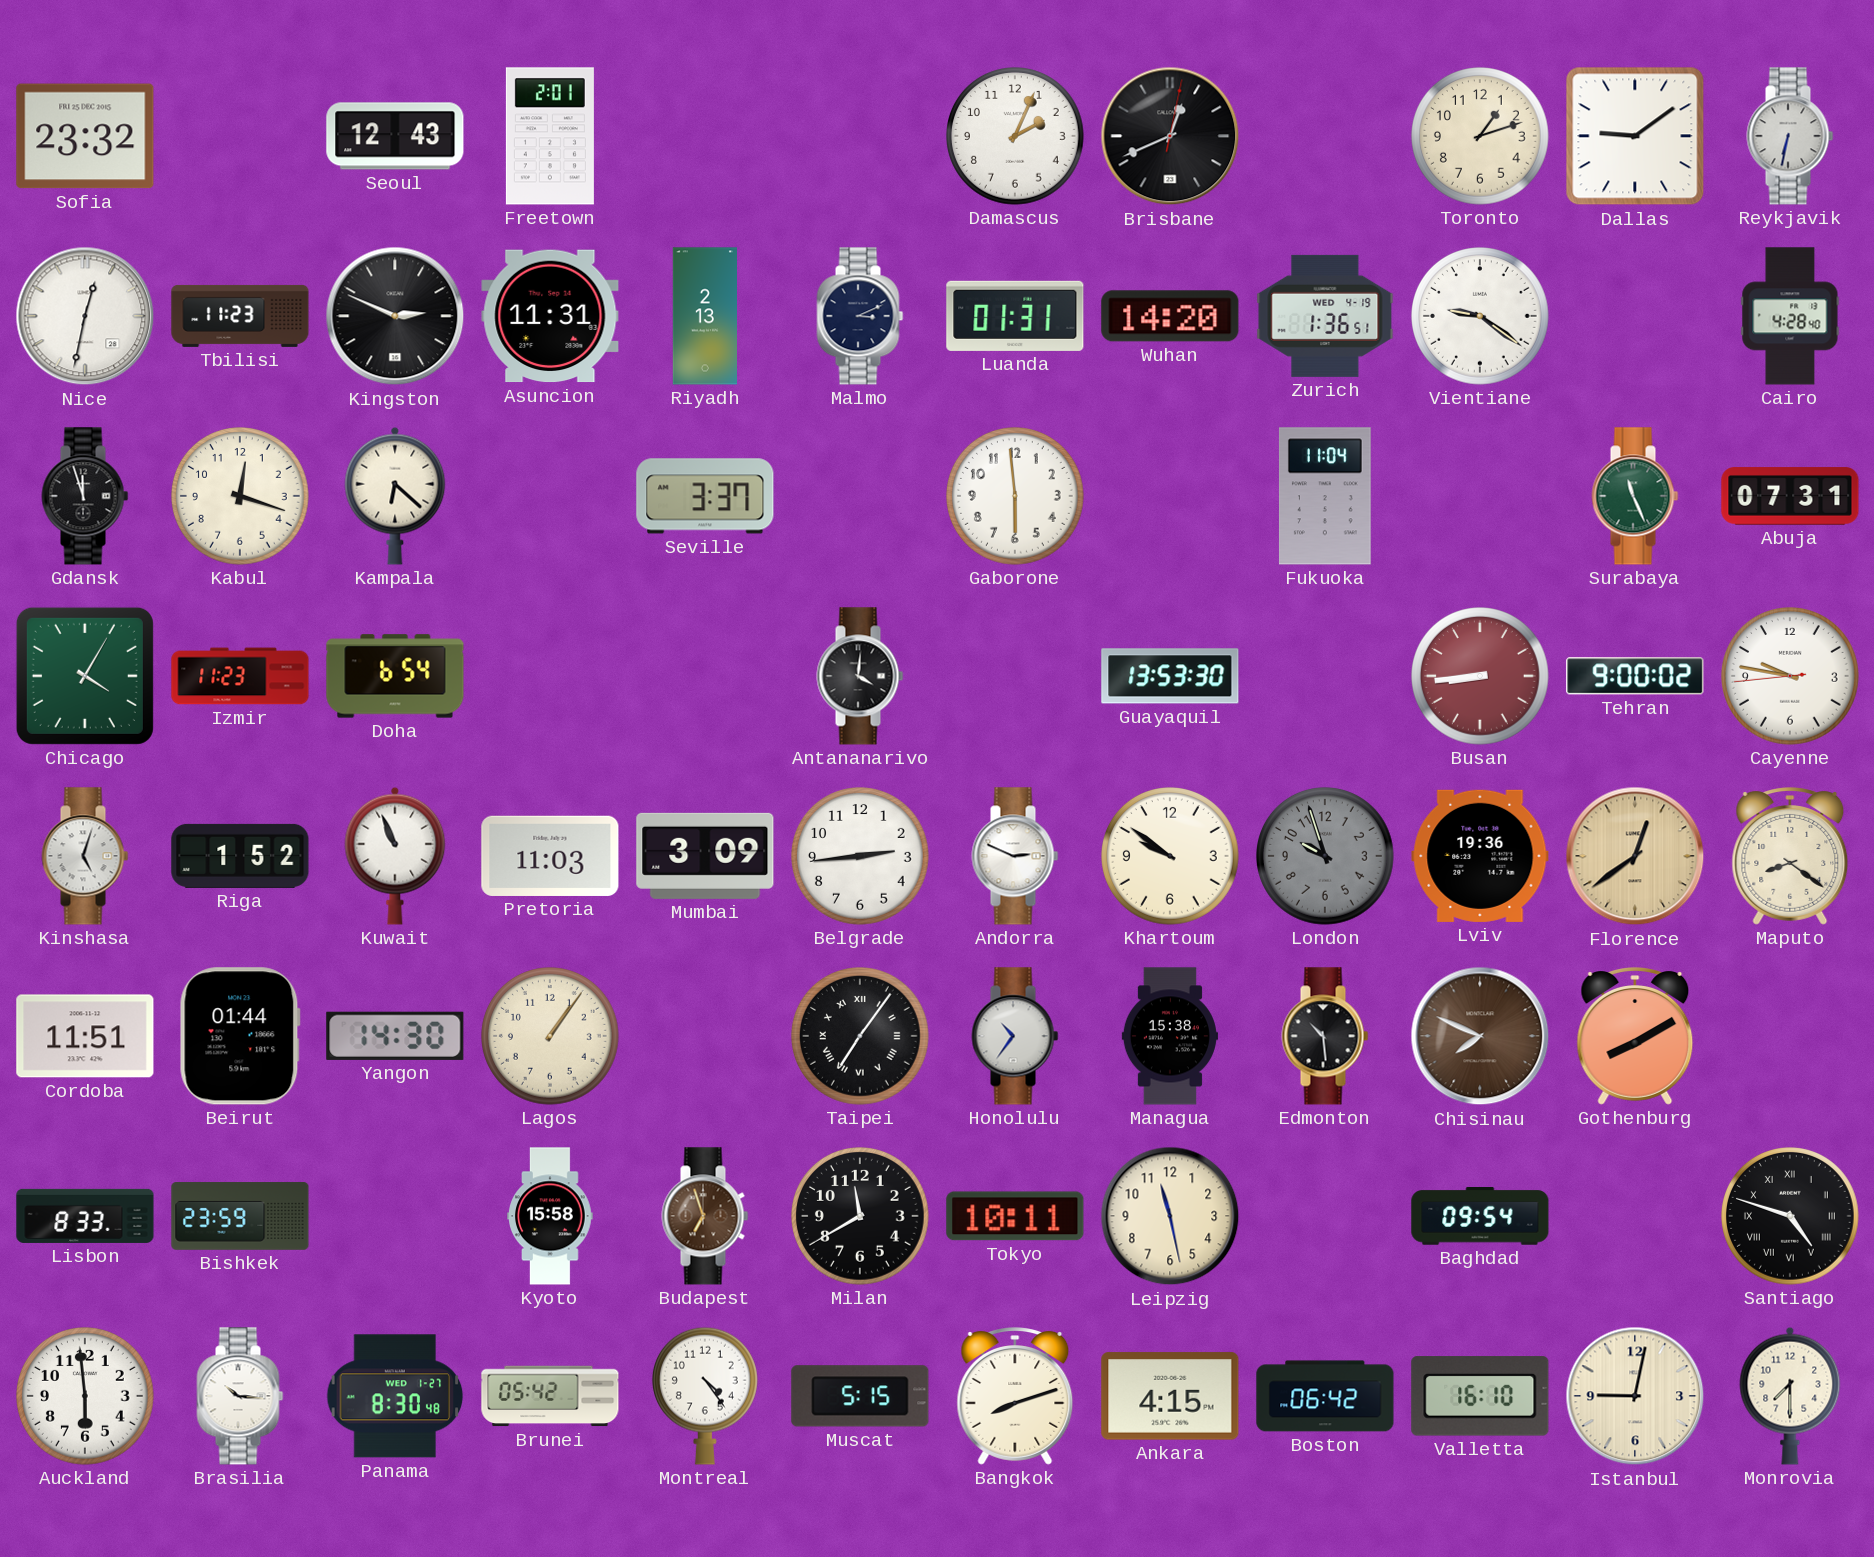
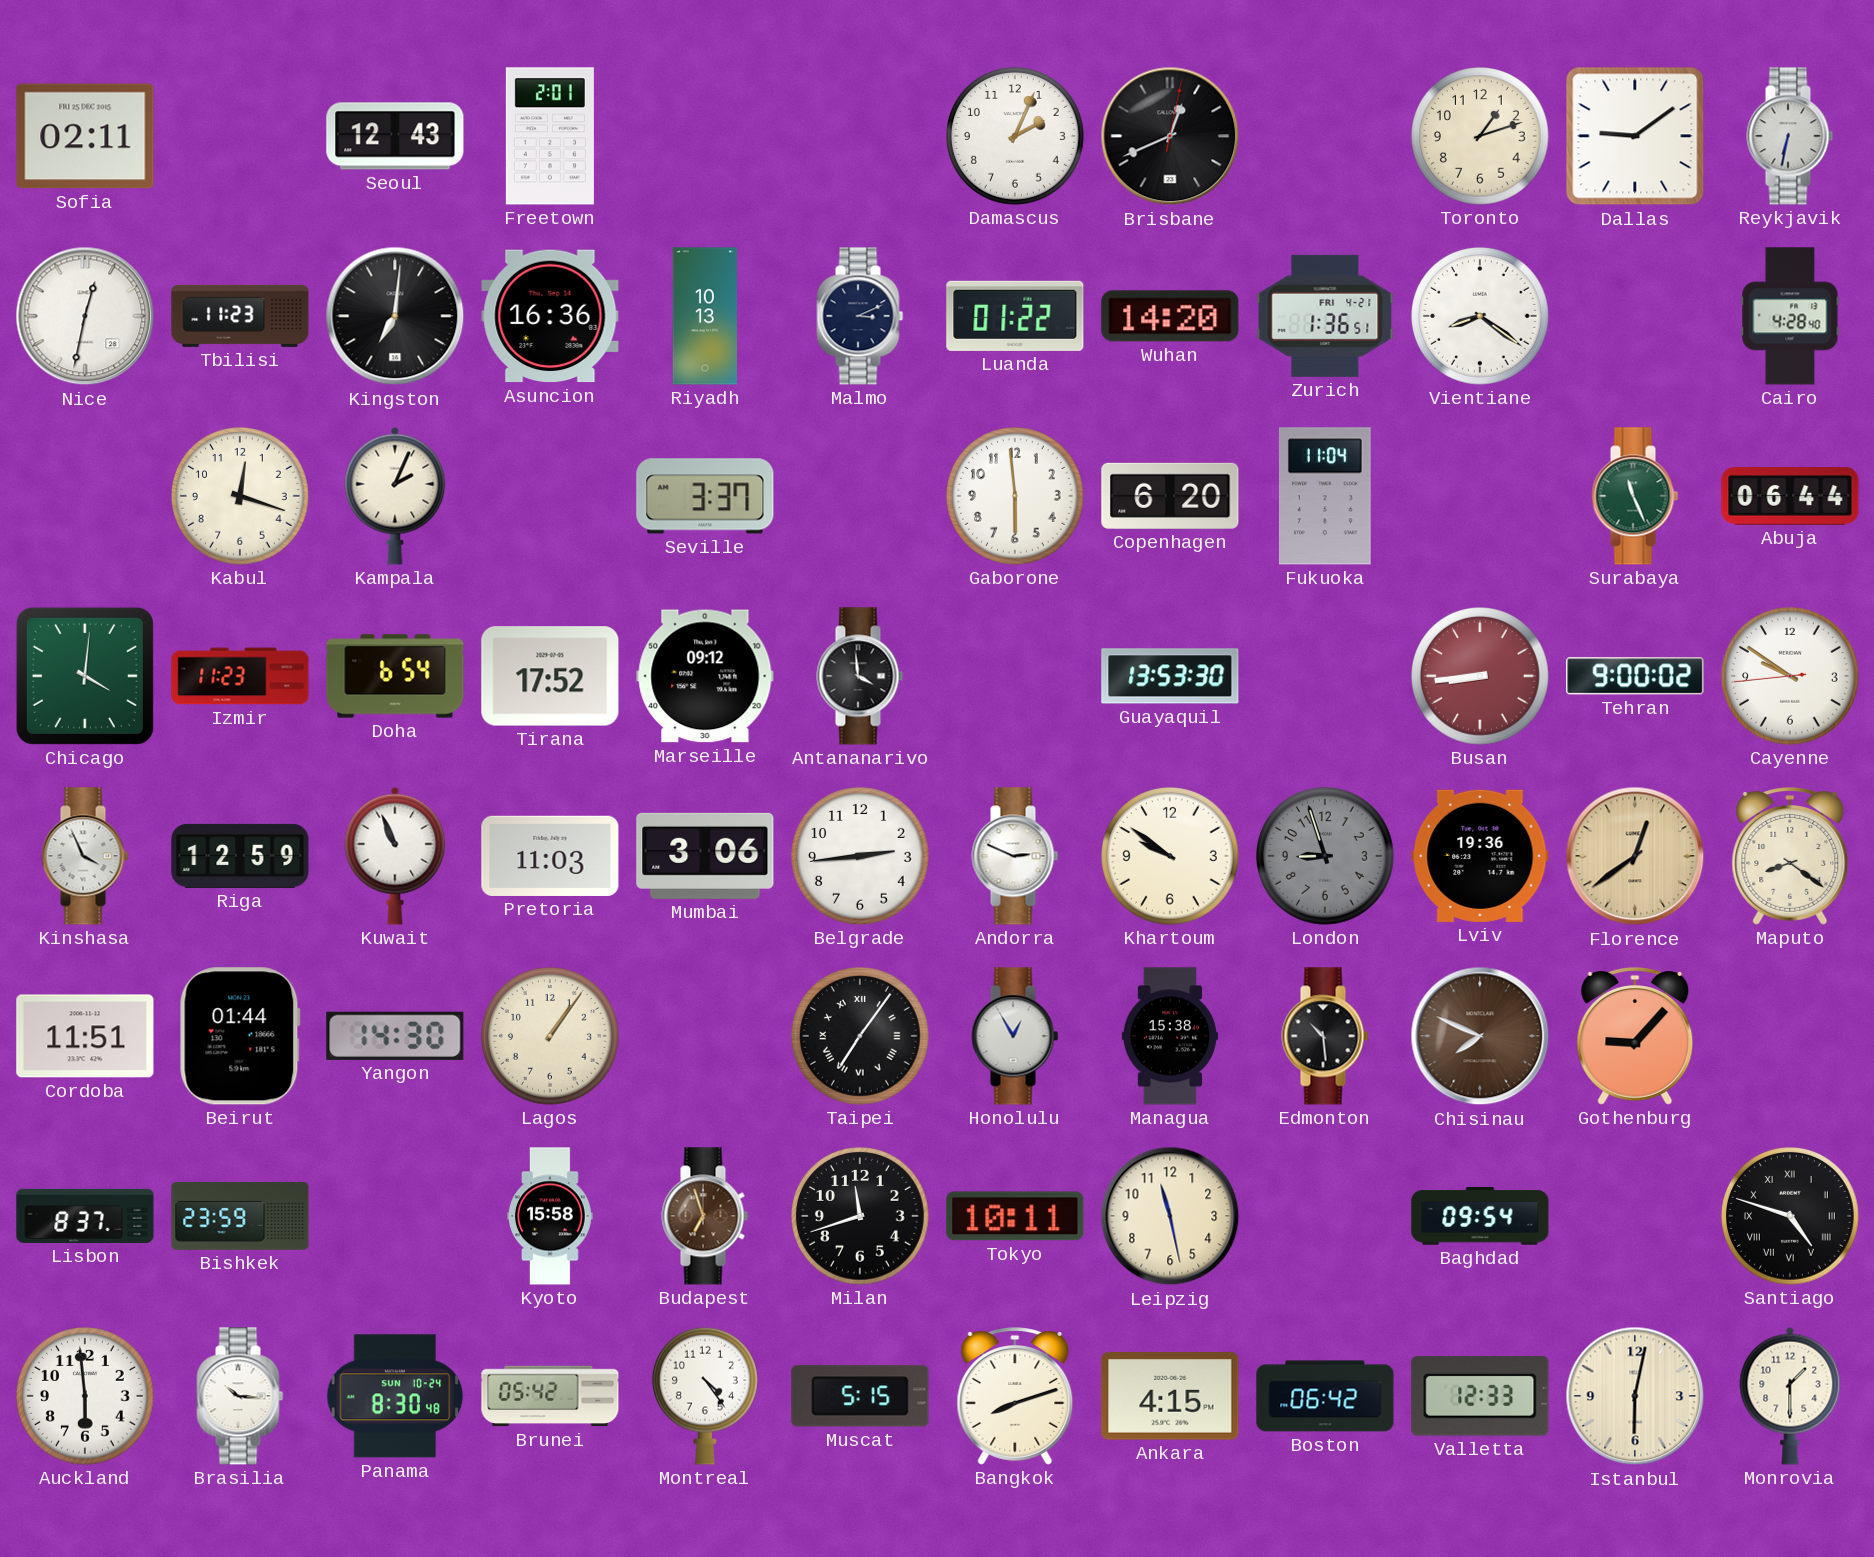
Sofia: 23:32 -> 02:11
Kingston: 2:49 -> 7:01
Asuncion: 11:31 -> 16:36
Riyadh: 2:13 -> 10:13
Luanda: 01:31 -> 01:22
Zurich date: WED 4-19 -> FRI 4-21
Vientiane: 9:21 -> 8:21
Gdansk: 11:57 -> none
Kampala: 6:22 -> 2:04
Copenhagen: none -> 6:20
Abuja: 07:31 -> 06:44
Chicago: 4:05 -> 4:01
Tirana: none -> 17:52
Marseille: none -> 09:12
Antananarivo: 4:01 -> 3:59
Cayenne: 9:46 -> 9:50
Kinshasa: 5:03 -> 3:56
Riga: 1:52 -> 12:59
Mumbai: 3:09 -> 3:06
London: 9:57 -> 8:57
Honolulu: 10:36 -> 12:55
Gothenburg: 8:10 -> 9:07
Lisbon: 8:33 -> 8:37
Milan: 11:40 -> 11:42
Panama date: WED 1-27 -> SUN 10-24
Valletta: 16:10 -> 12:33
Istanbul: 9:02 -> 6:02
Monrovia: 7:30 -> 1:30
